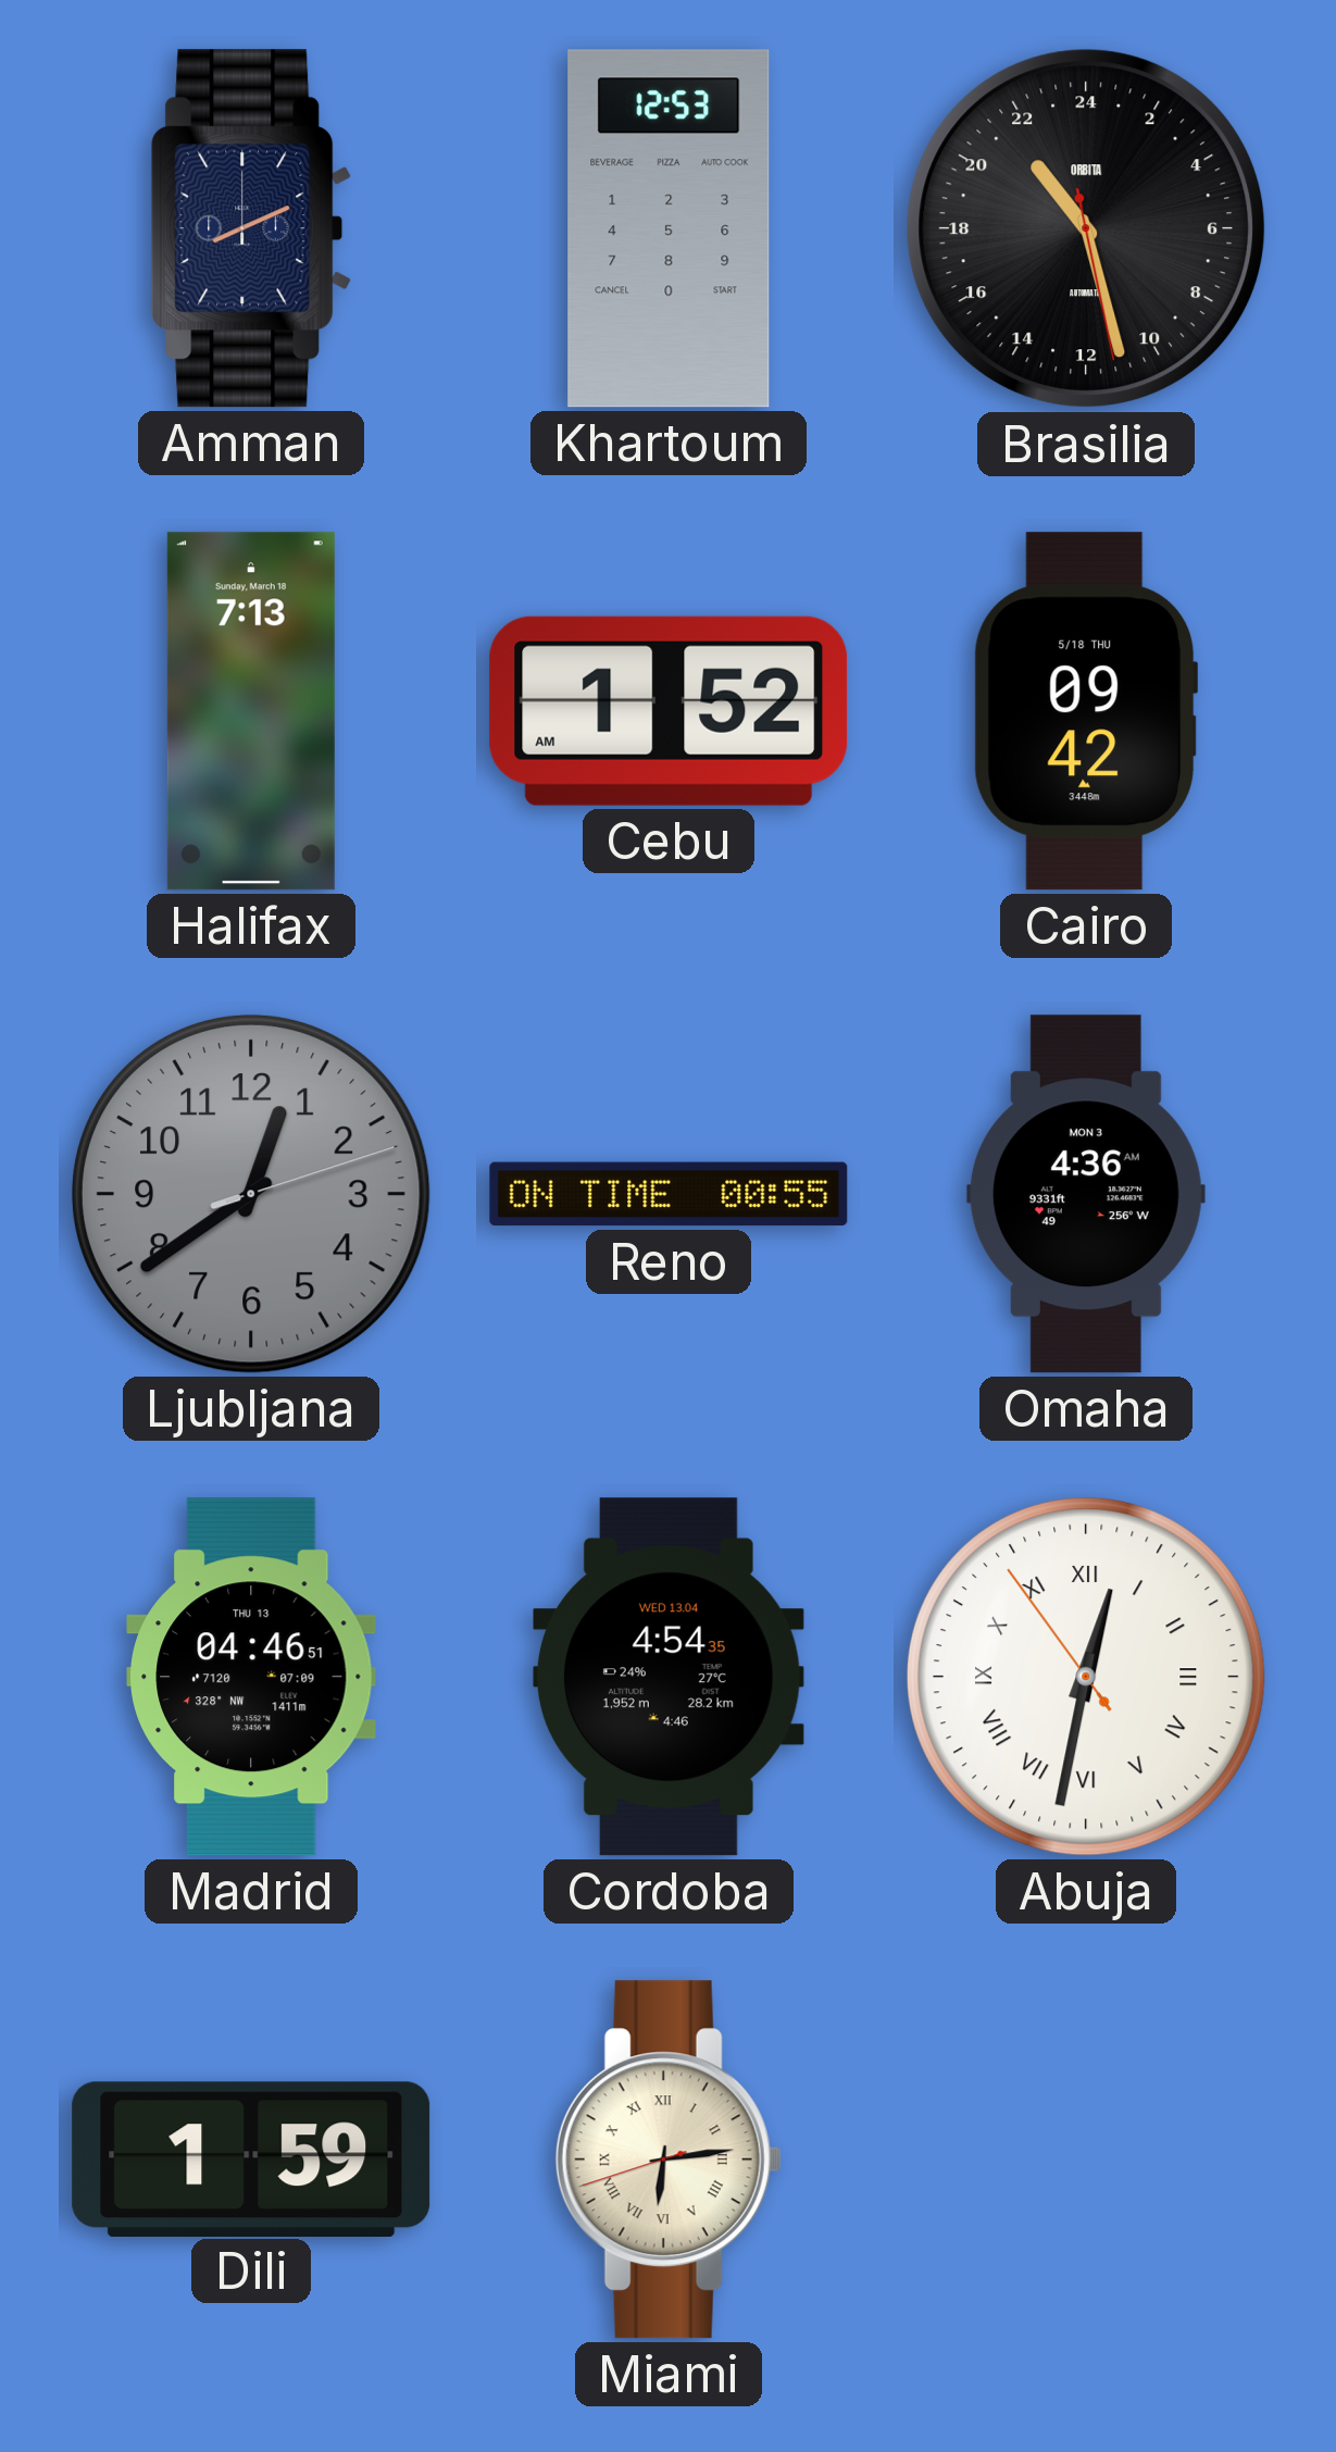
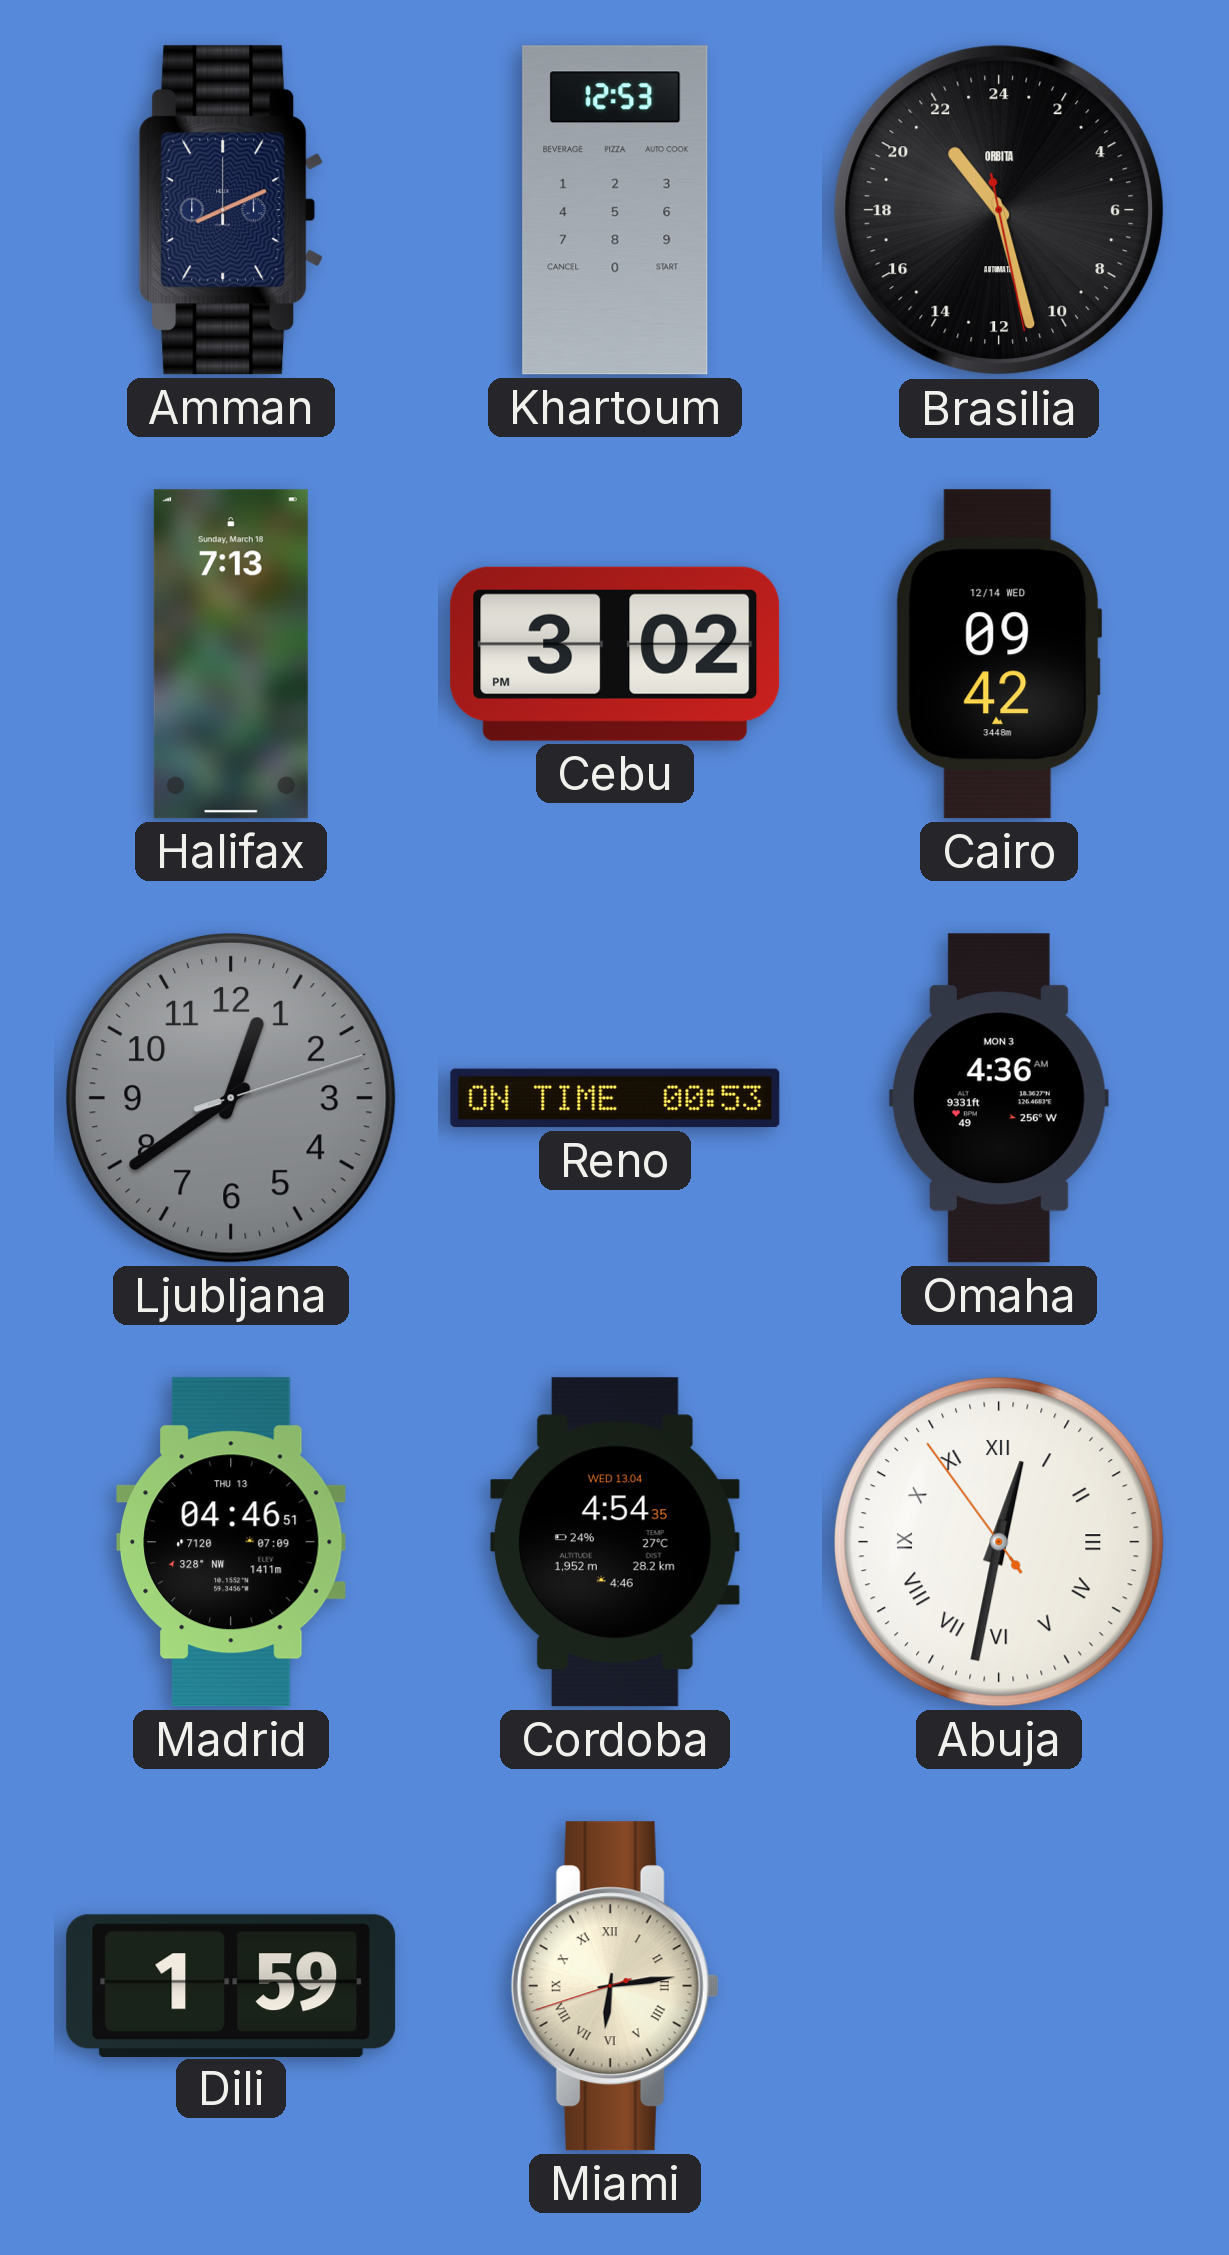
Cebu: 1:52 -> 3:02
Cairo date: 5/18 THU -> 12/14 WED
Reno: 00:55 -> 00:53
